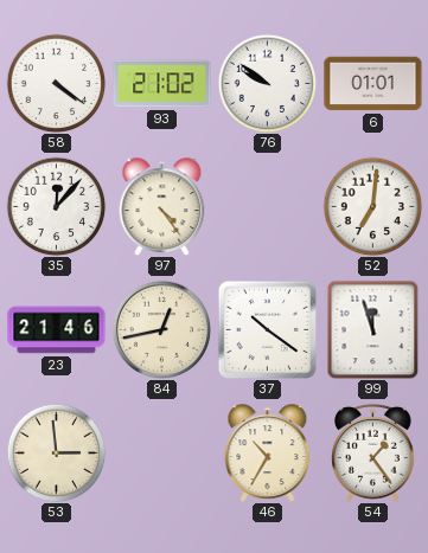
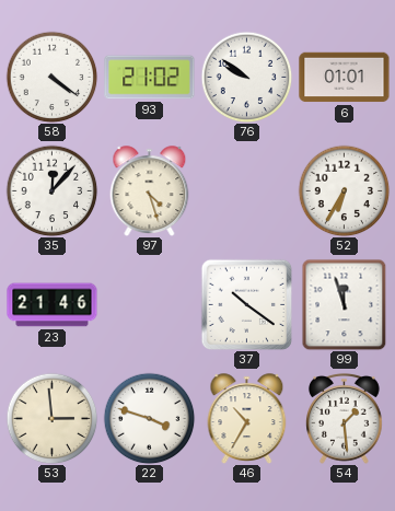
97: 4:24 -> 4:27
52: 7:01 -> 6:35
84: 12:43 -> none
22: none -> 3:48
54: 1:24 -> 1:29
